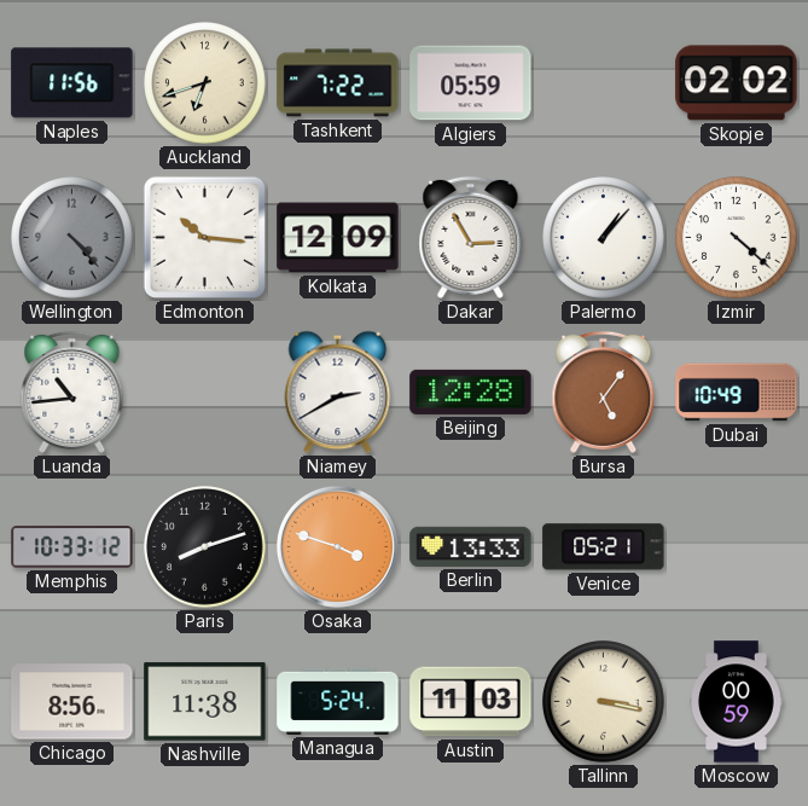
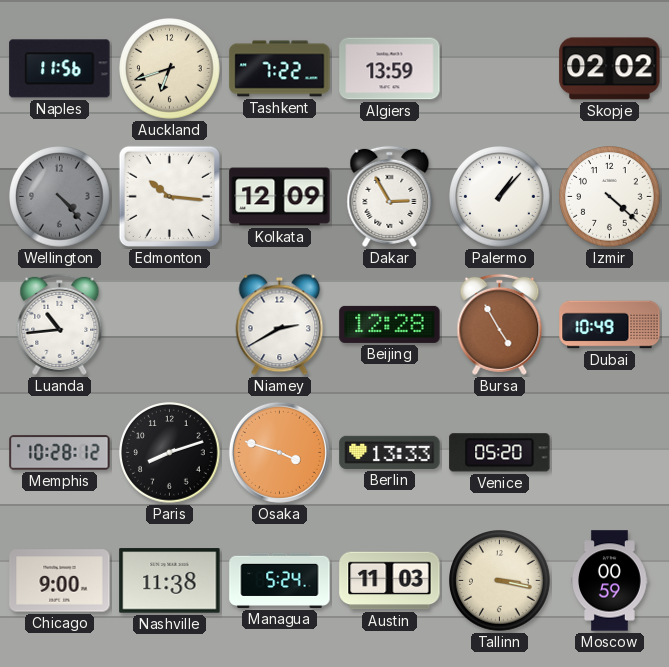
Algiers: 05:59 -> 13:59
Bursa: 5:06 -> 4:55
Memphis: 10:33 -> 10:28
Venice: 05:21 -> 05:20
Chicago: 8:56 -> 9:00
